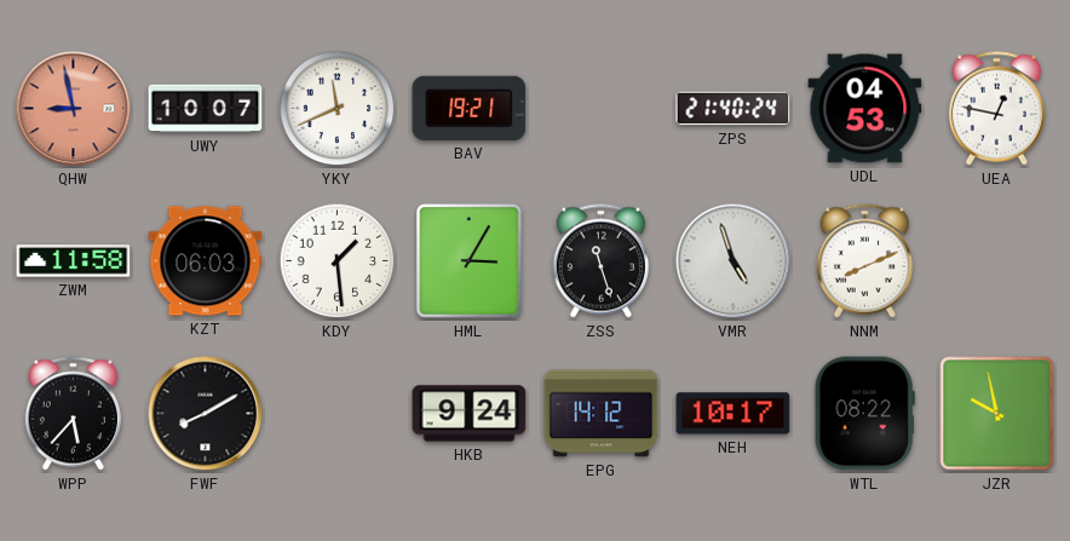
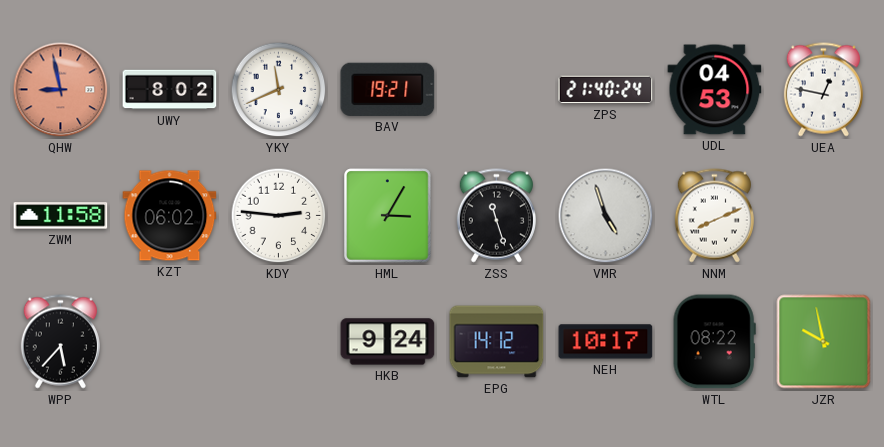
UWY: 10:07 -> 8:02
KZT: 06:03 -> 06:02
KDY: 1:29 -> 2:46
FWF: 8:10 -> none
